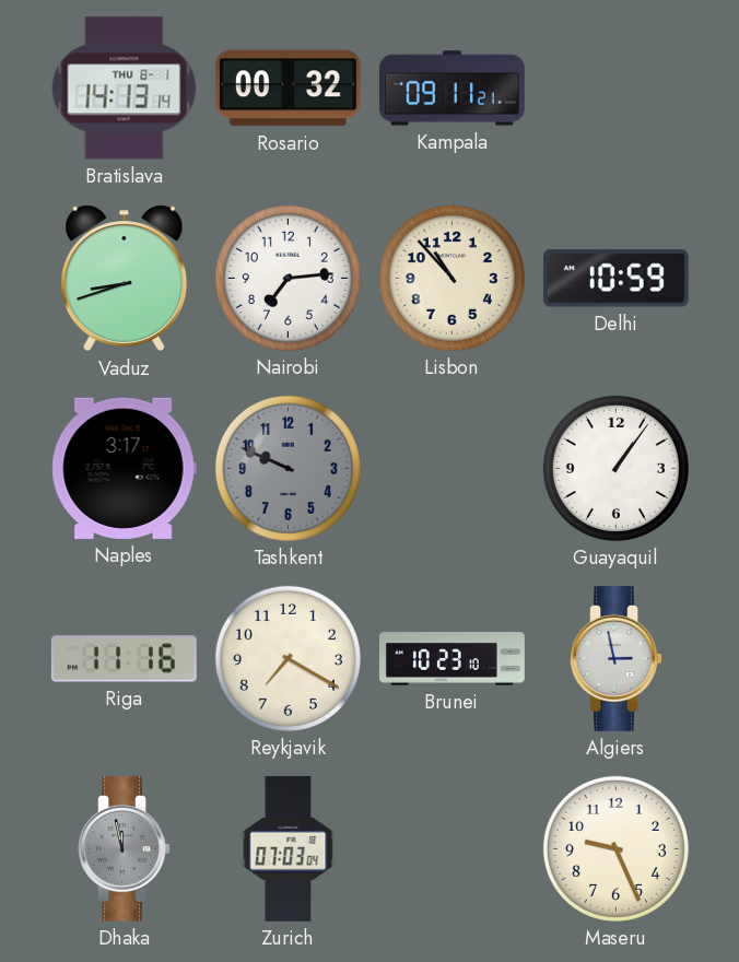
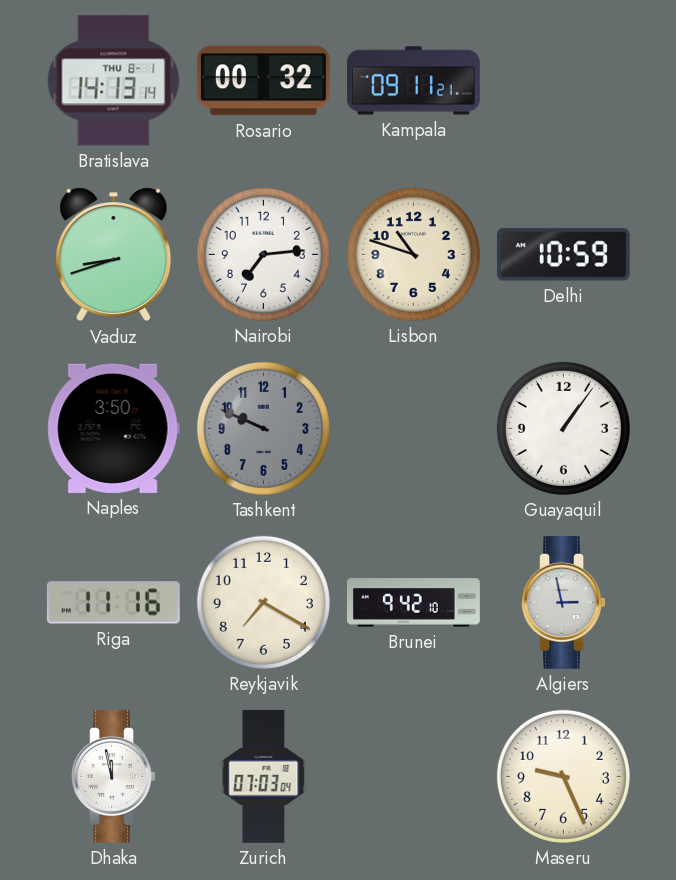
Lisbon: 10:53 -> 10:48
Naples: 3:17 -> 3:50
Brunei: 10:23 -> 9:42
Dhaka dial: grey -> white
